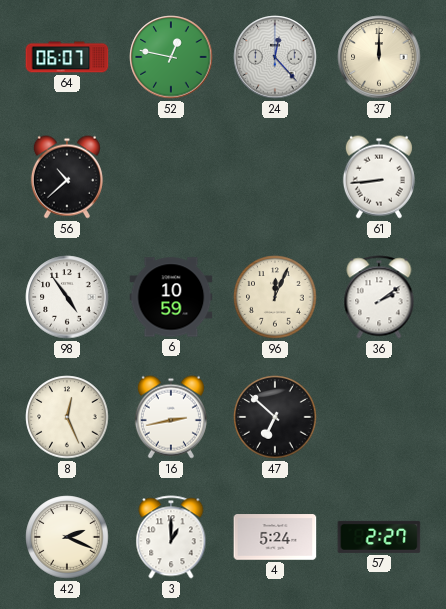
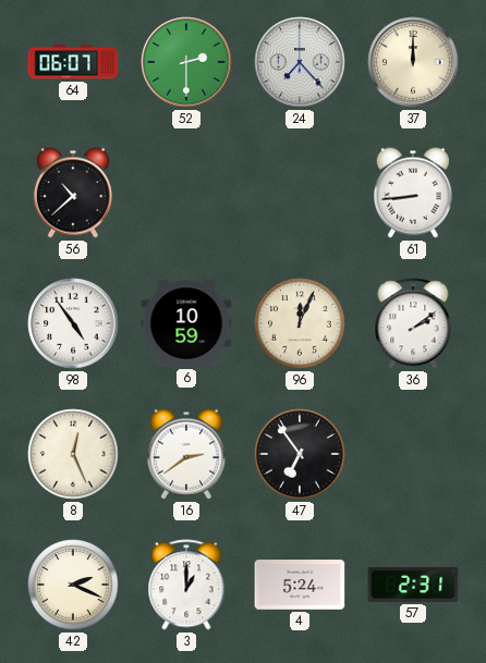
52: 12:47 -> 2:30
24: 12:23 -> 7:23
16: 2:43 -> 2:39
47: 6:52 -> 6:54
57: 2:27 -> 2:31
